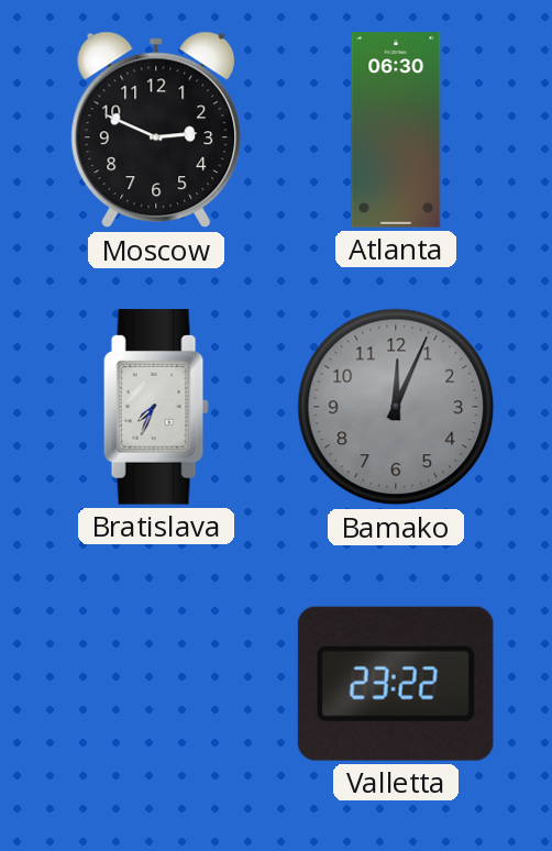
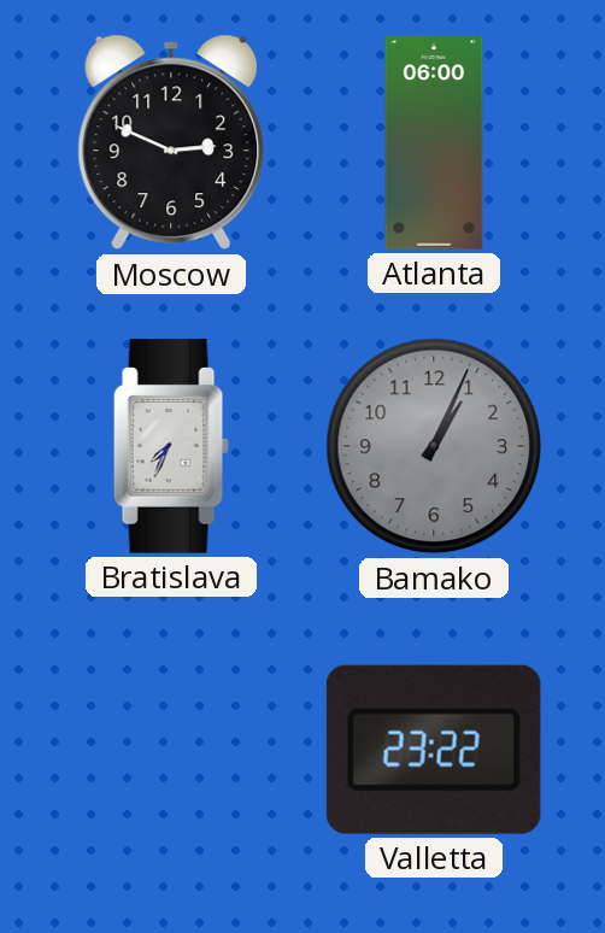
Atlanta: 06:30 -> 06:00
Bamako: 12:04 -> 1:04
